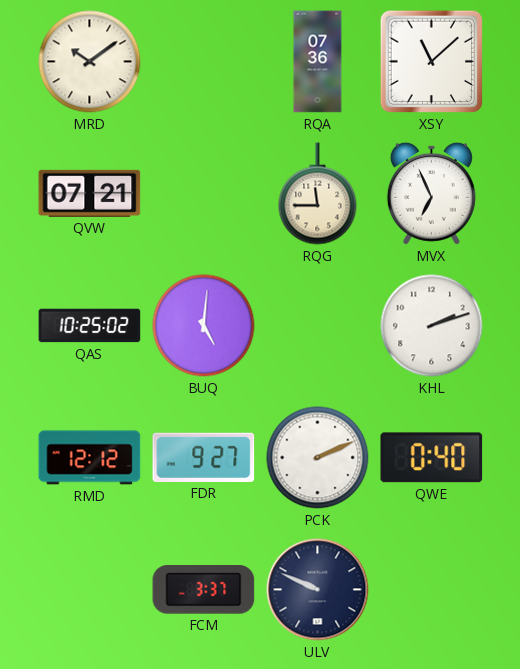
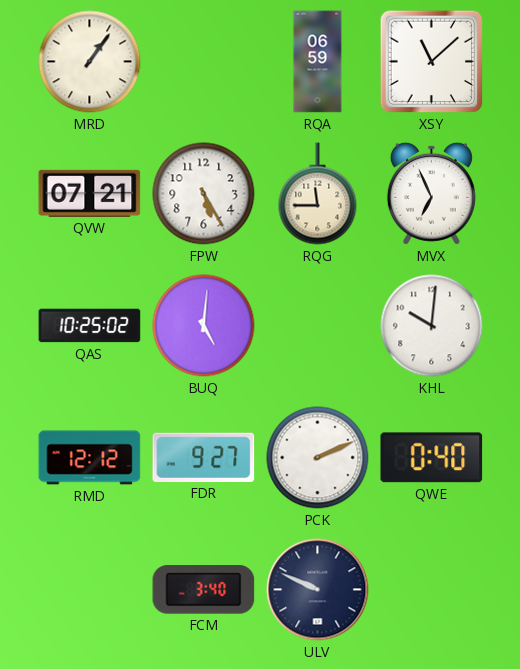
MRD: 10:09 -> 1:06
RQA: 07:36 -> 06:59
FPW: none -> 5:25
KHL: 2:12 -> 10:01
FCM: 3:37 -> 3:40
